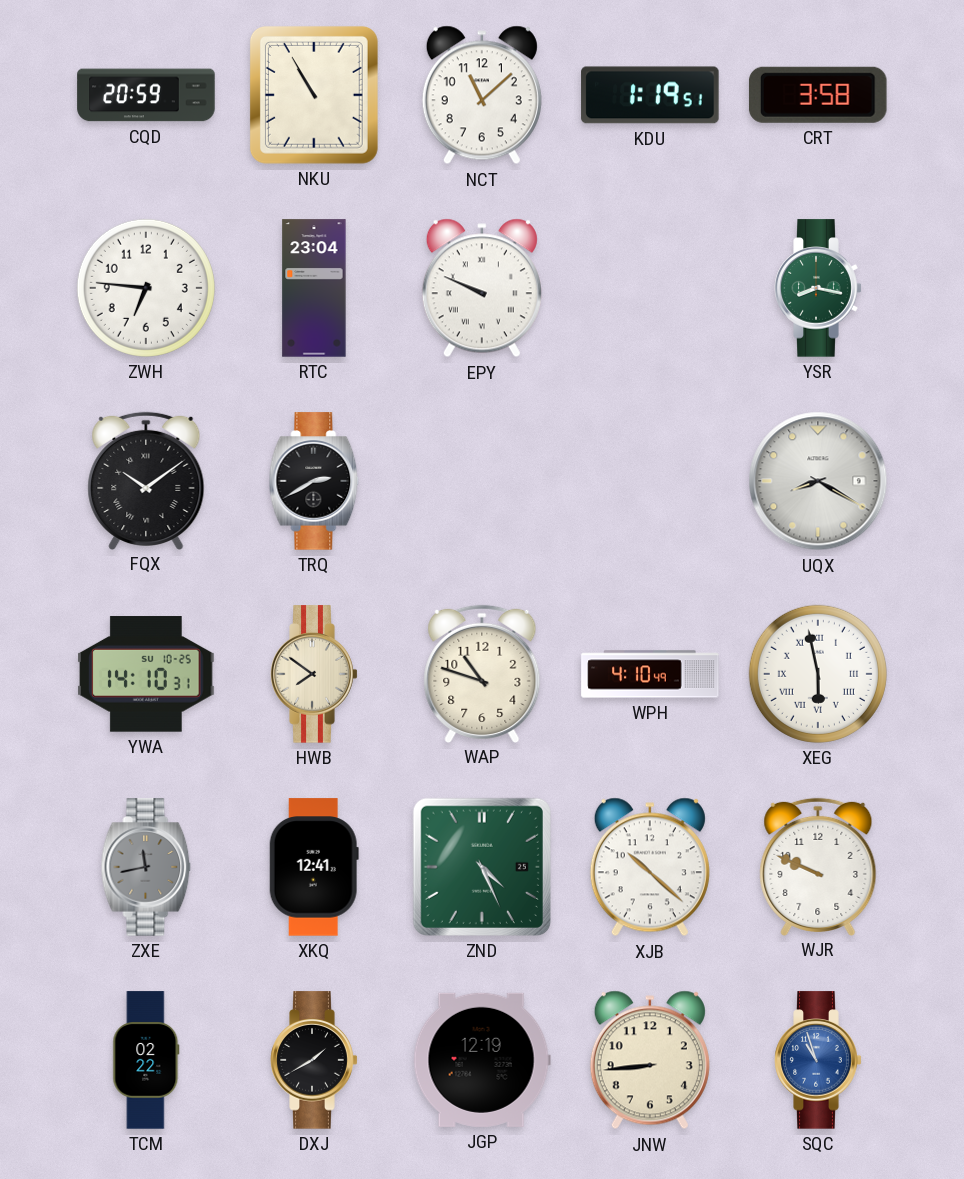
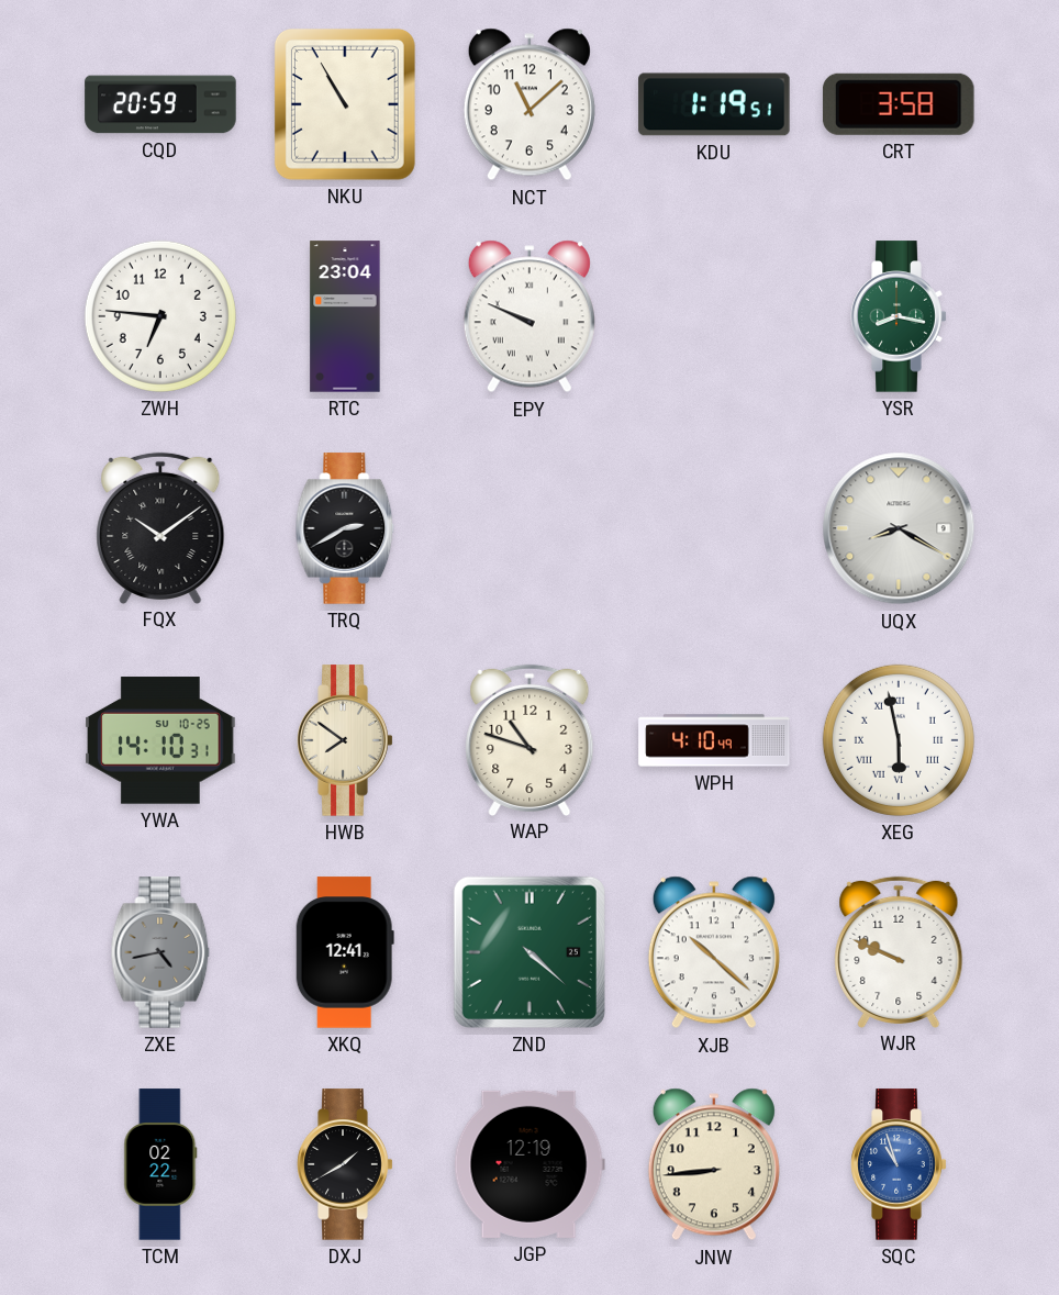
ZXE: 11:43 -> 4:43
ZND: 4:26 -> 4:22
